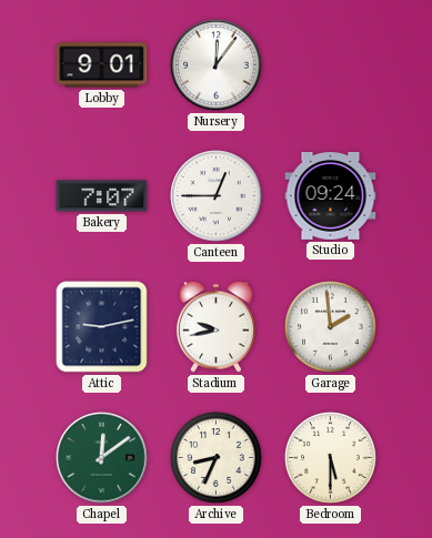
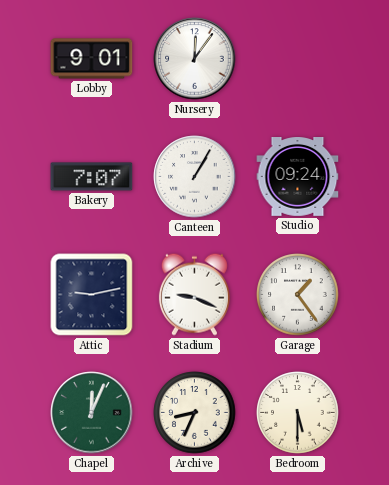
Canteen: 12:45 -> 1:05
Stadium: 9:43 -> 9:19
Garage: 1:59 -> 1:24
Chapel: 12:09 -> 12:04
